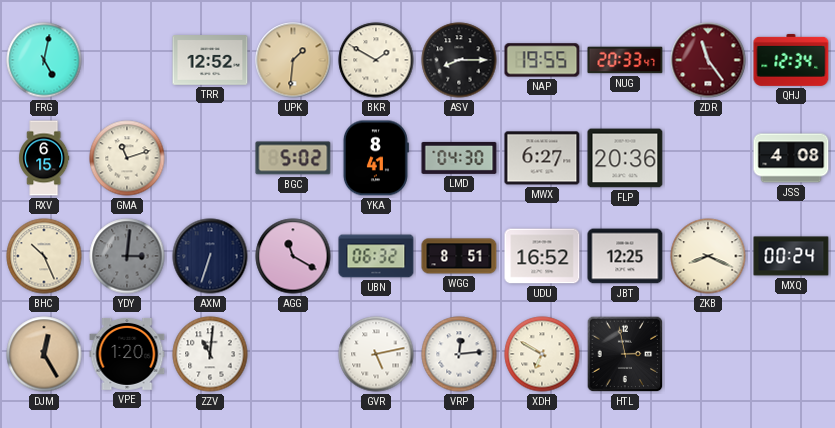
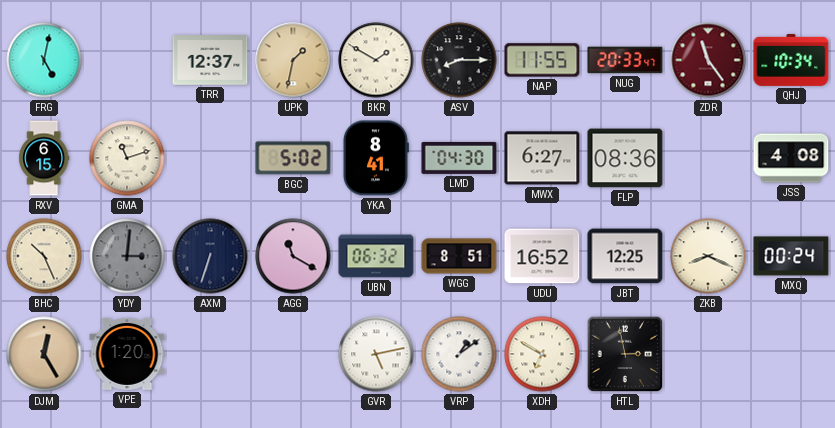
TRR: 12:52 -> 12:37
UPK: 1:31 -> 1:32
NAP: 19:55 -> 11:55
QHJ: 12:34 -> 10:34
FLP: 20:36 -> 08:36
ZZV: 11:01 -> none
VRP: 12:14 -> 1:09
